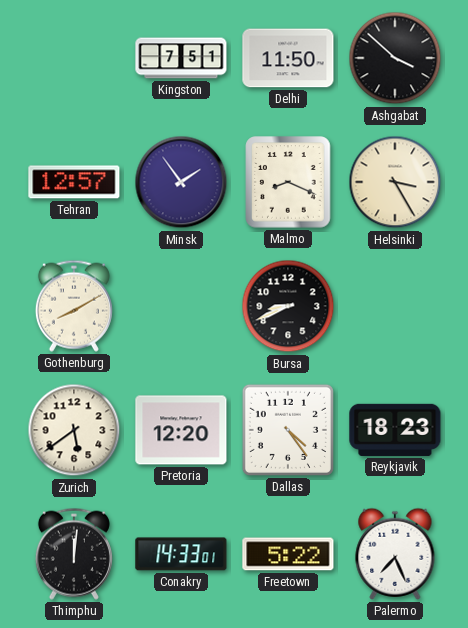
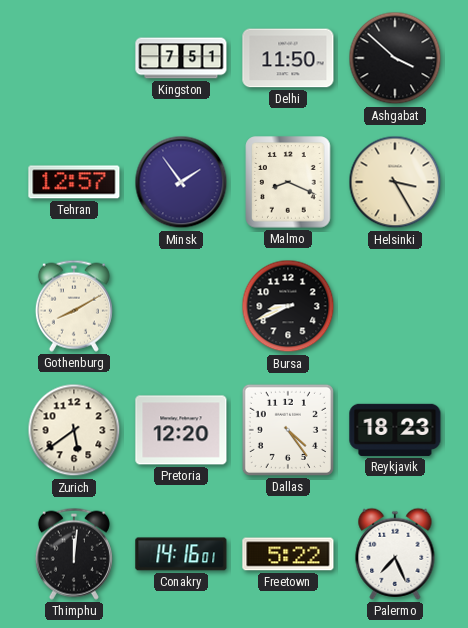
Conakry: 14:33 -> 14:16
